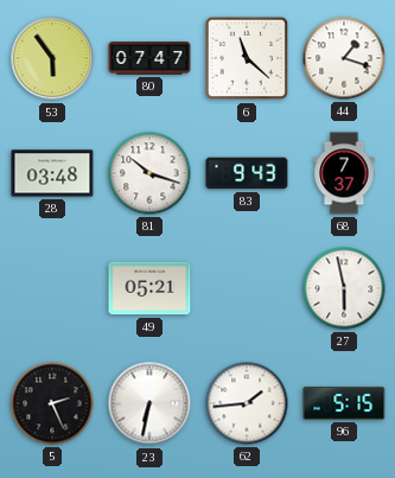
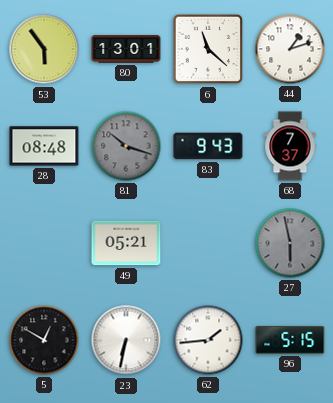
80: 07:47 -> 13:01
44: 1:18 -> 1:12
28: 03:48 -> 08:48
81 dial: white -> grey
27 dial: white -> grey
5: 2:26 -> 12:50
